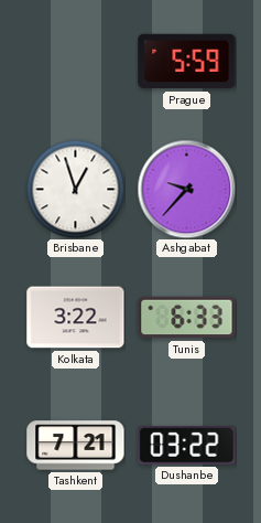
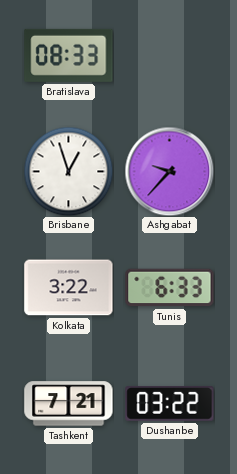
Bratislava: none -> 08:33
Prague: 5:59 -> none
